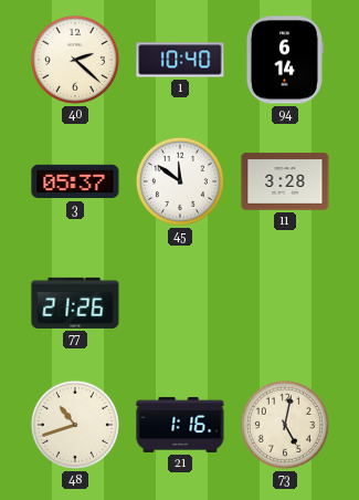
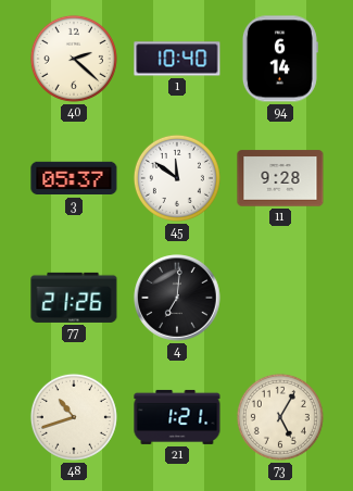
11: 3:28 -> 9:28
4: none -> 7:01
21: 1:16 -> 1:21
73: 5:02 -> 5:05
